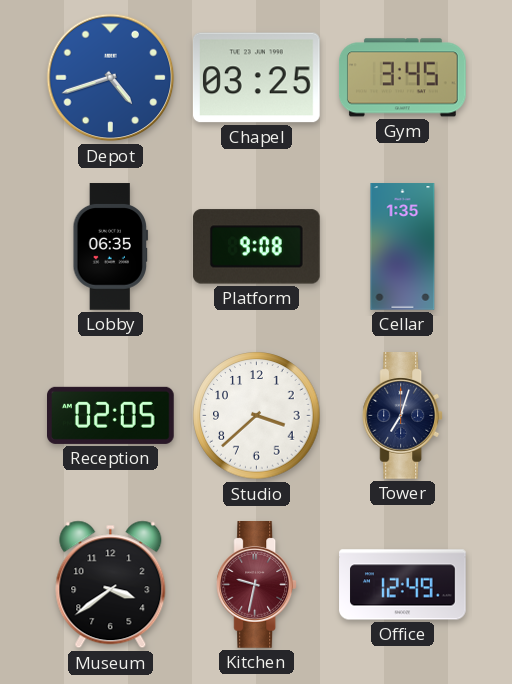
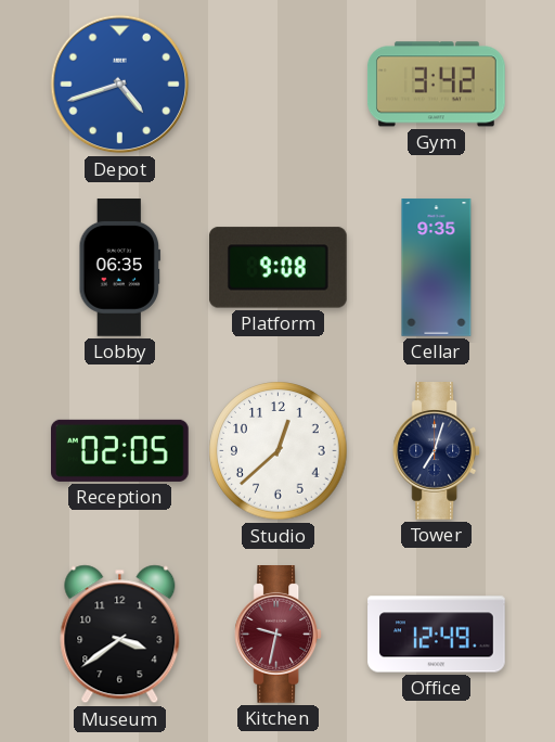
Chapel: 03:25 -> none
Gym: 3:45 -> 3:42
Cellar: 1:35 -> 9:35
Studio: 3:38 -> 12:38
